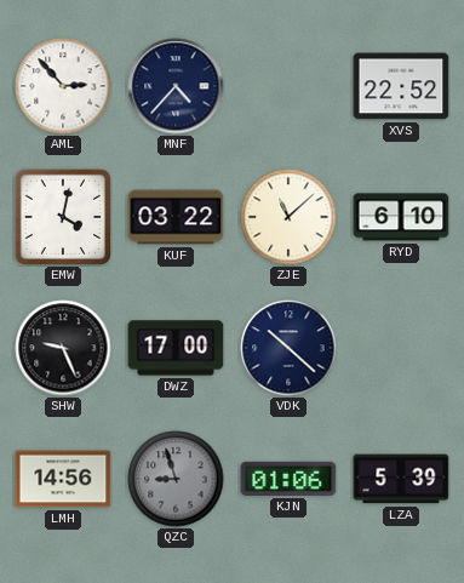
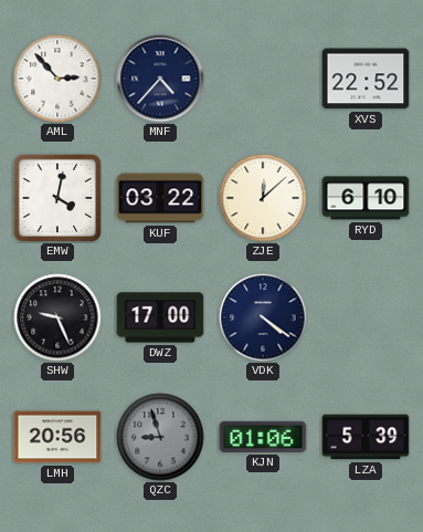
ZJE: 11:08 -> 12:08
VDK: 10:22 -> 4:21
LMH: 14:56 -> 20:56
